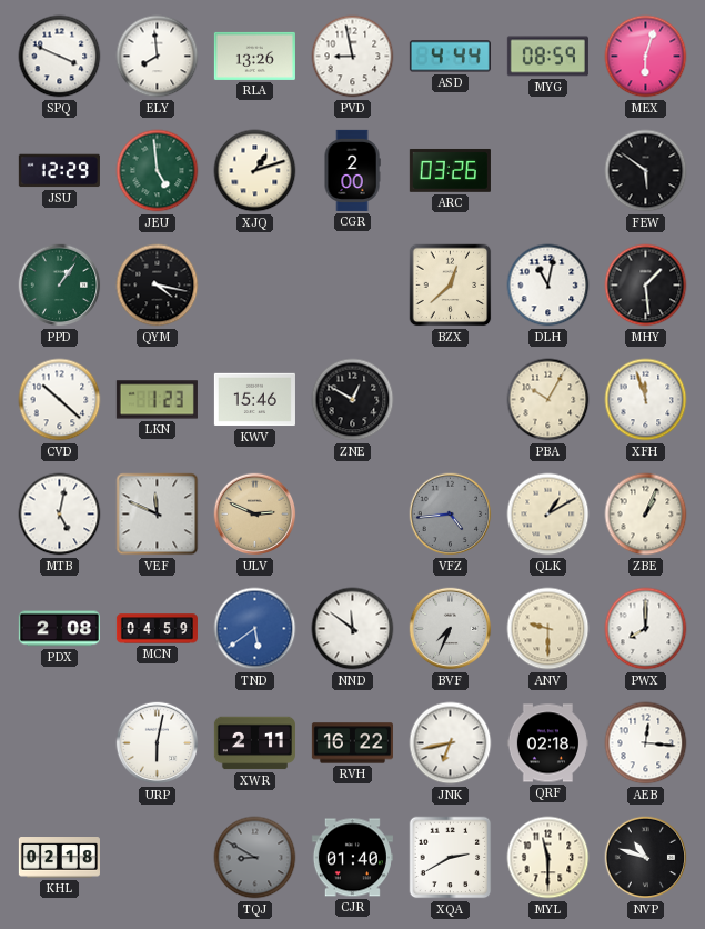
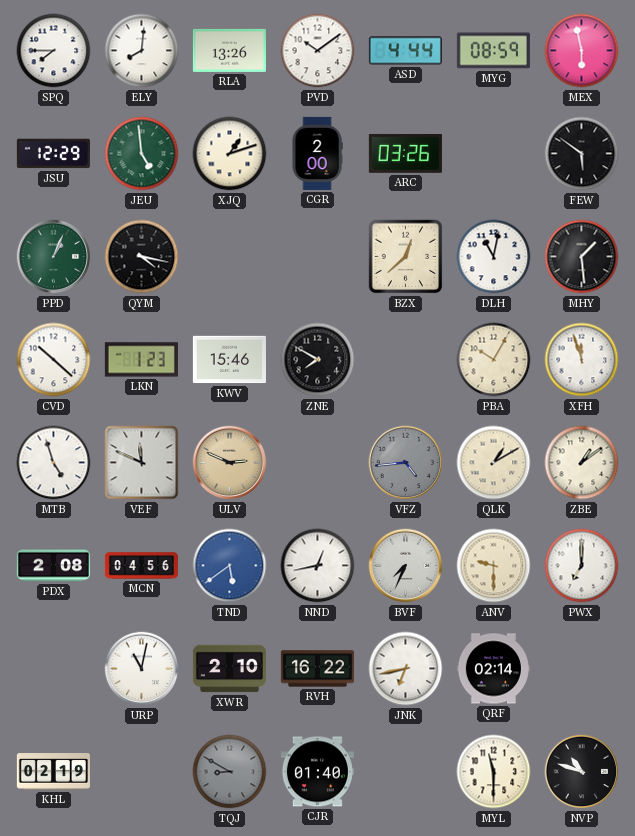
SPQ: 3:49 -> 7:45
ELY: 7:59 -> 8:01
PVD: 8:58 -> 10:09
MEX: 6:03 -> 5:58
PPD: 1:06 -> 1:04
ZNE: 12:50 -> 7:50
MTB: 5:02 -> 4:57
ZBE: 1:04 -> 1:09
MCN: 04:59 -> 04:56
NND: 11:51 -> 12:43
PWX: 8:00 -> 7:00
URP: 6:02 -> 11:02
XWR: 2:11 -> 2:10
QRF: 02:18 -> 02:14
AEB: 12:16 -> none
KHL: 02:18 -> 02:19
XQA: 2:40 -> none
